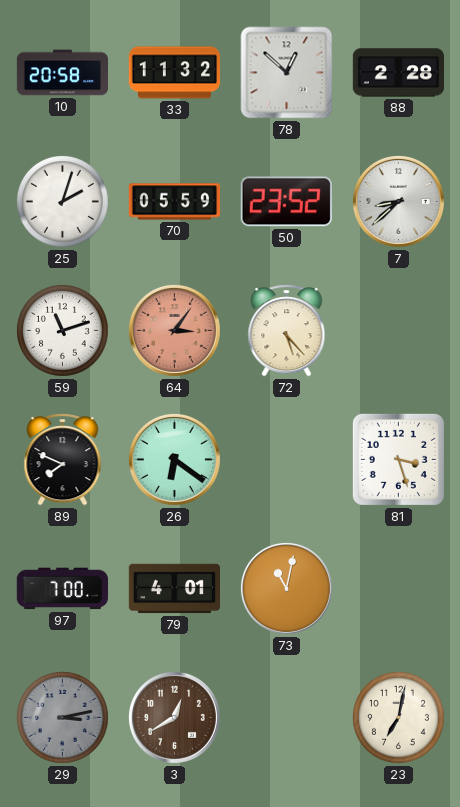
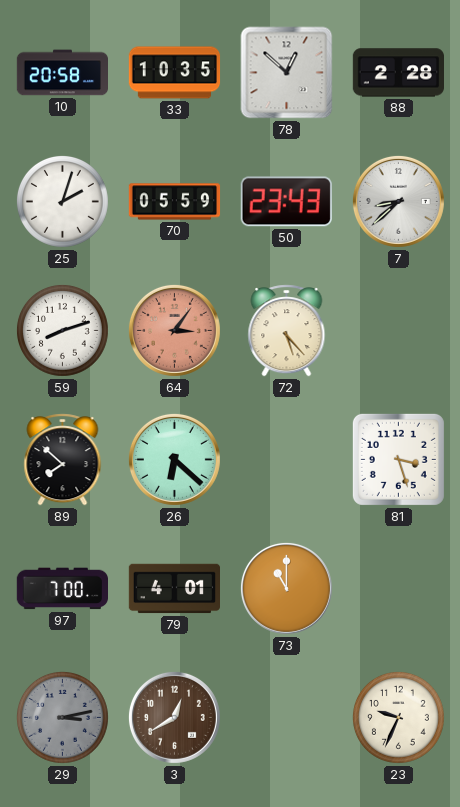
33: 11:32 -> 10:35
50: 23:52 -> 23:43
59: 11:12 -> 8:12
89: 7:49 -> 7:52
26: 6:21 -> 6:22
73: 11:02 -> 11:00
23: 7:02 -> 9:34
